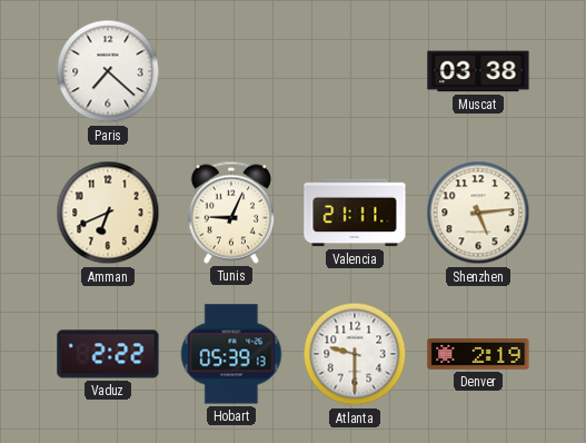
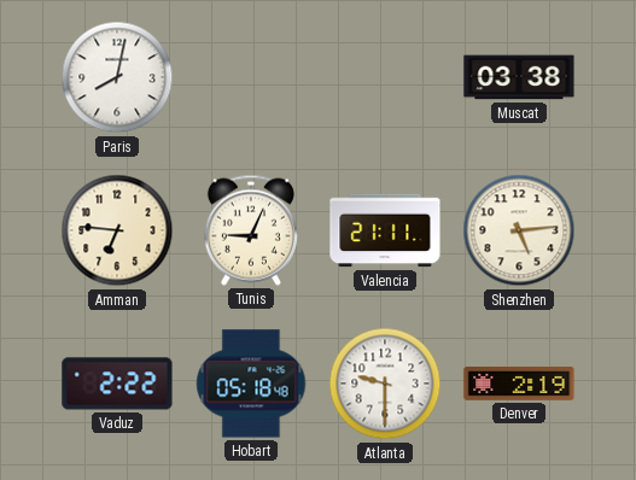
Paris: 7:22 -> 8:02
Amman: 6:41 -> 6:46
Hobart: 05:39 -> 05:18
